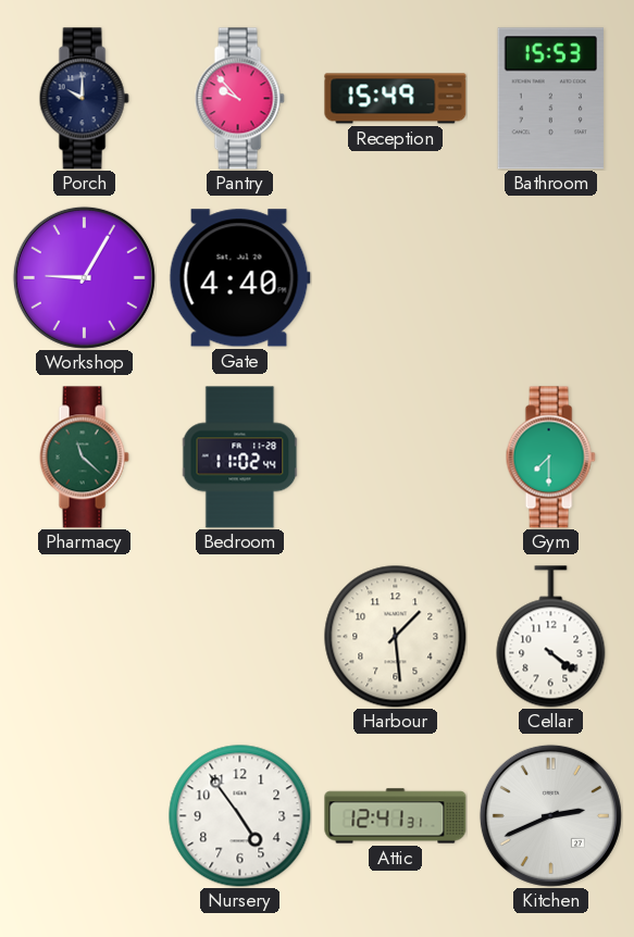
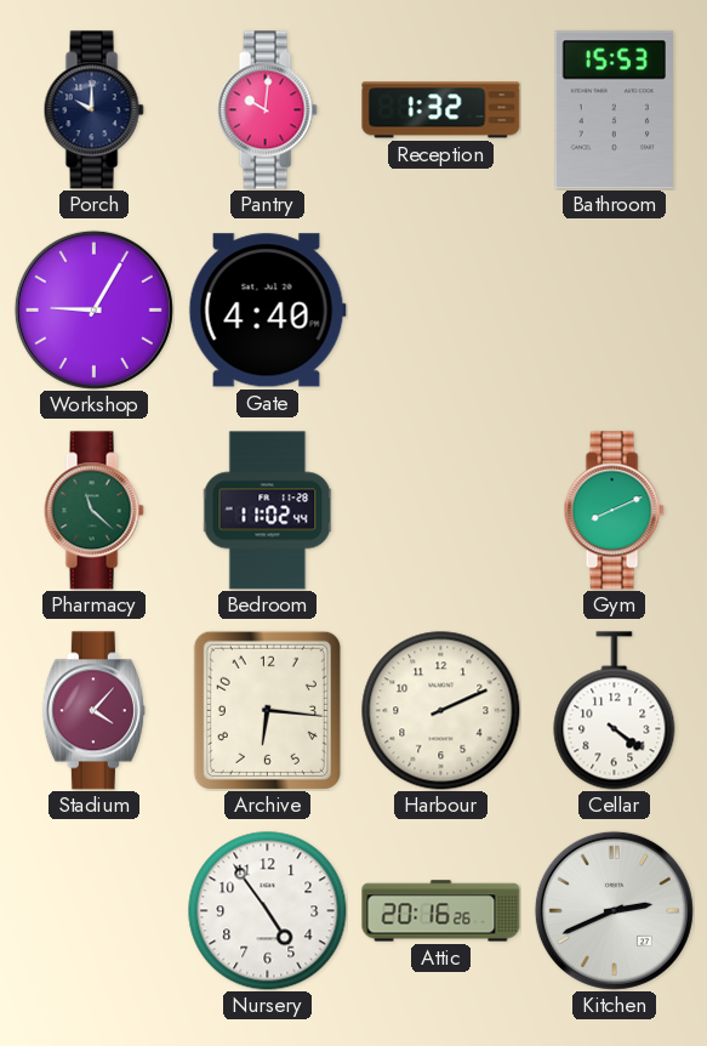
Pantry: 9:53 -> 10:01
Reception: 15:49 -> 1:32
Gym: 7:30 -> 8:11
Stadium: none -> 4:07
Archive: none -> 6:16
Harbour: 1:29 -> 2:11
Attic: 12:41 -> 20:16
